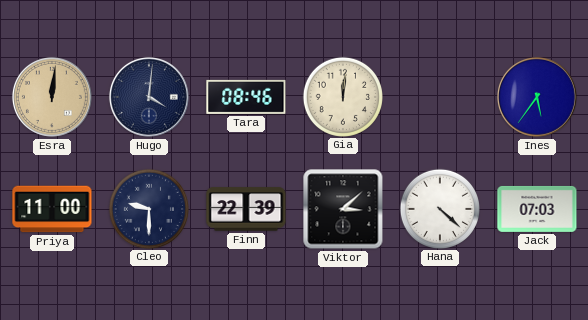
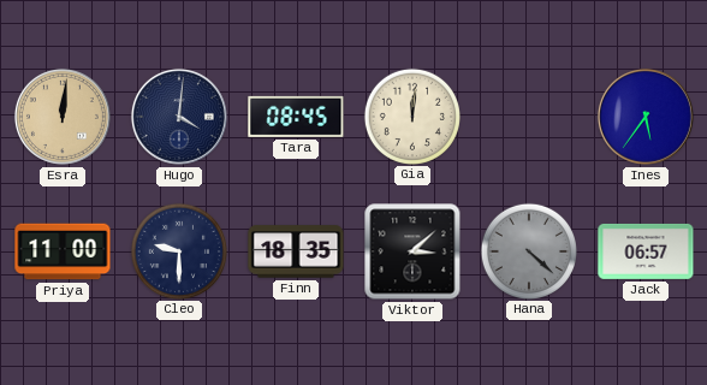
Tara: 08:46 -> 08:45
Finn: 22:39 -> 18:35
Hana dial: white -> grey
Jack: 07:03 -> 06:57
